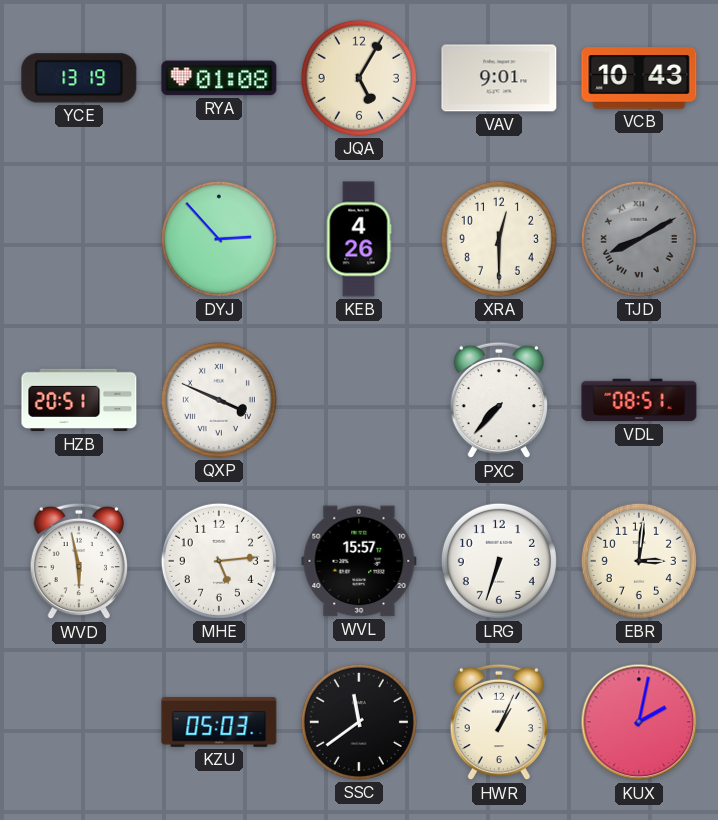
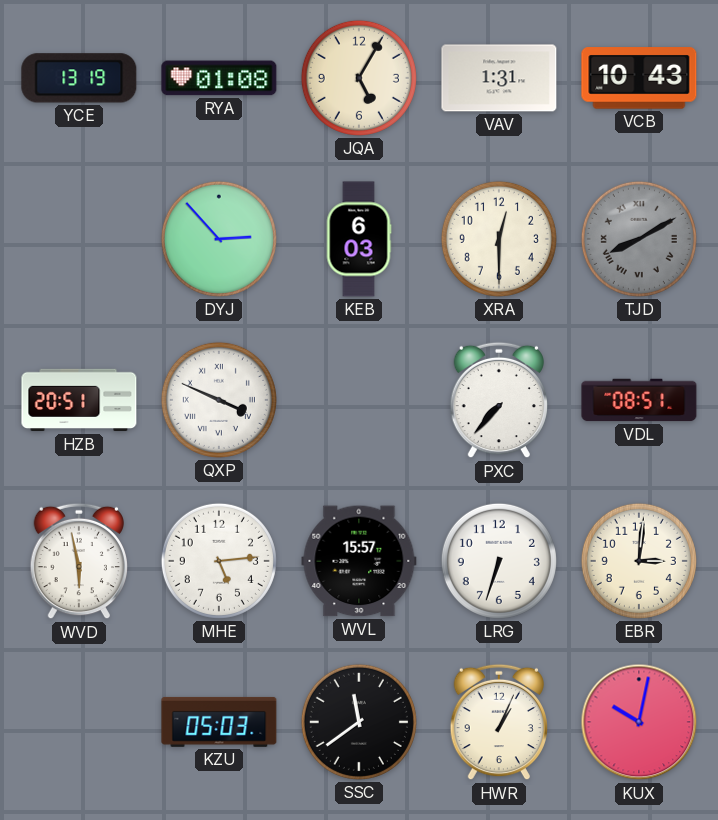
VAV: 9:01 -> 1:31
KEB: 4:26 -> 6:03
KUX: 2:02 -> 10:02
